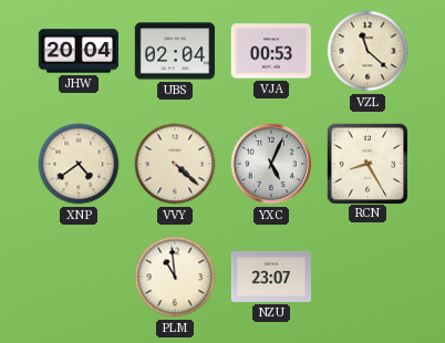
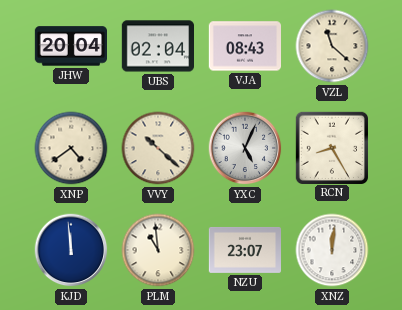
VJA: 00:53 -> 08:43
VVY: 4:22 -> 10:22
KJD: none -> 11:59
XNZ: none -> 12:01
